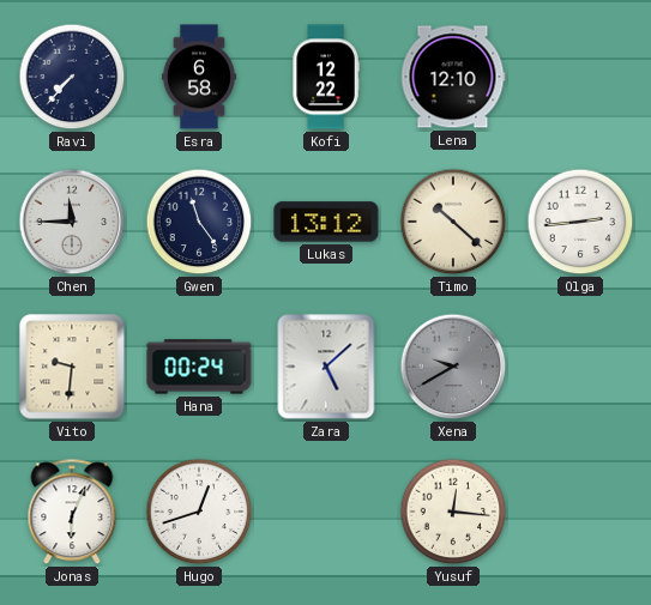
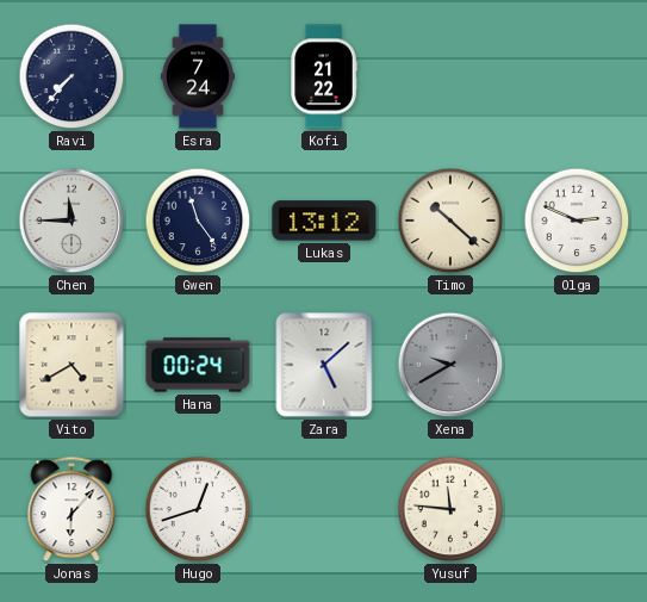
Esra: 6:58 -> 7:24
Kofi: 12:22 -> 21:22
Lena: 12:10 -> none
Olga: 2:44 -> 2:49
Vito: 9:31 -> 4:40
Jonas: 6:04 -> 6:07
Yusuf: 12:16 -> 11:46
